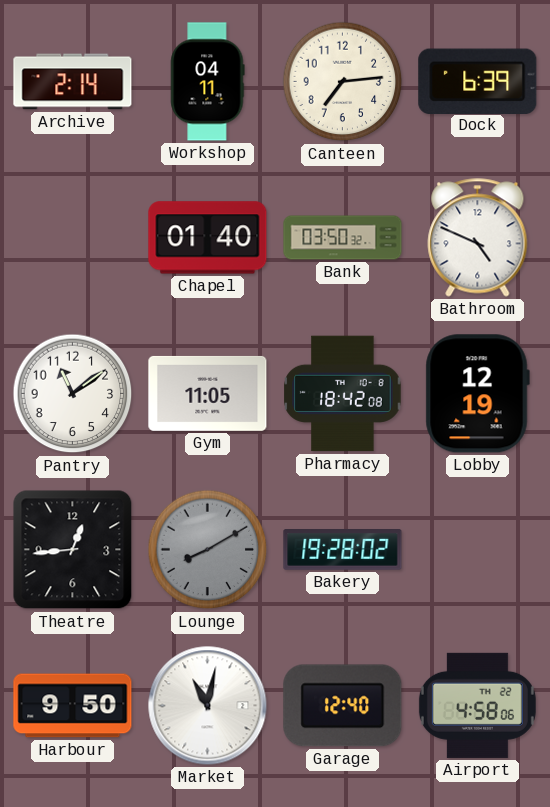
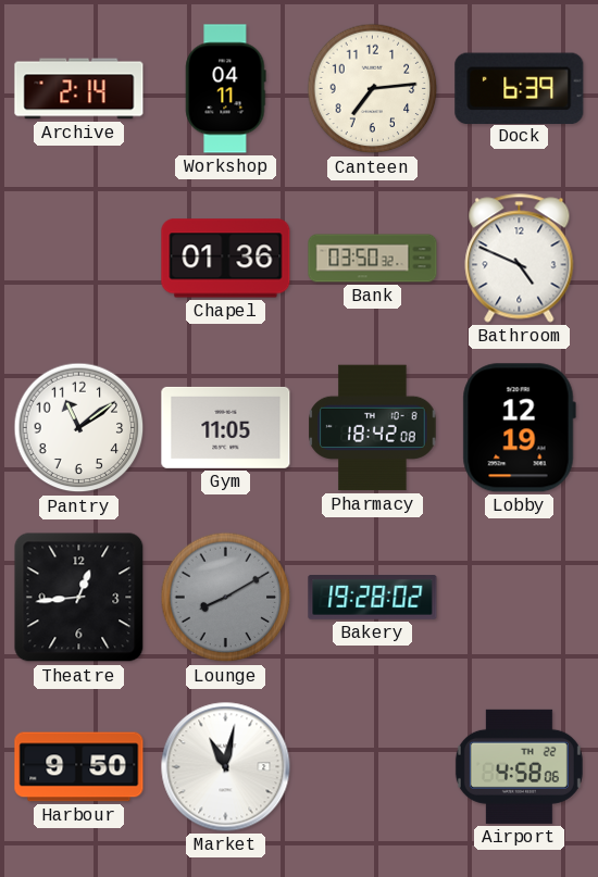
Chapel: 01:40 -> 01:36
Garage: 12:40 -> none
